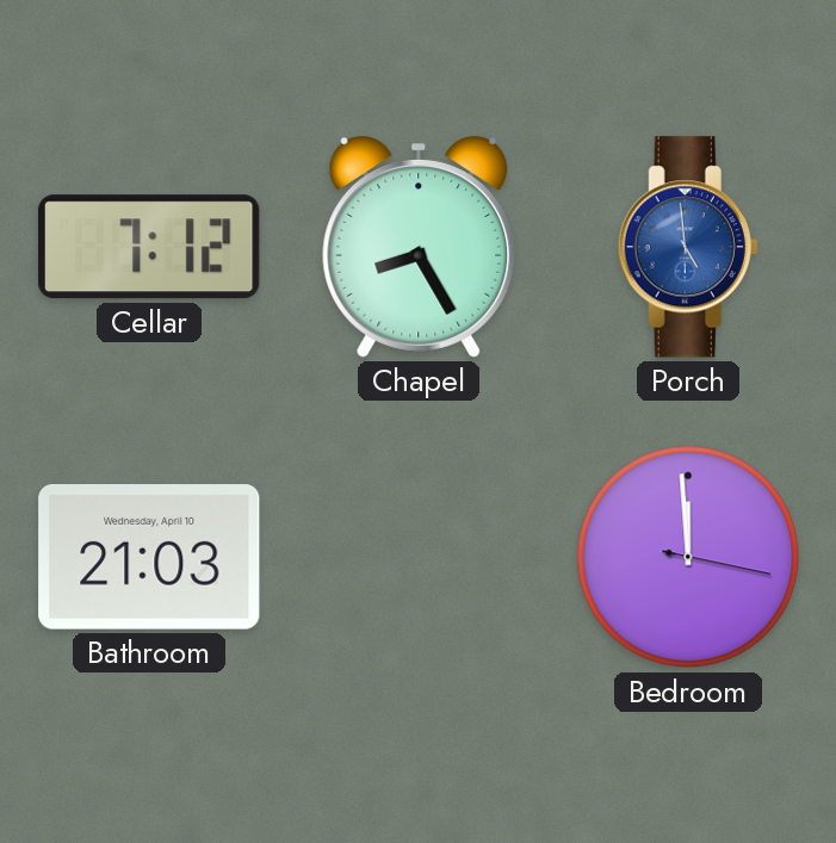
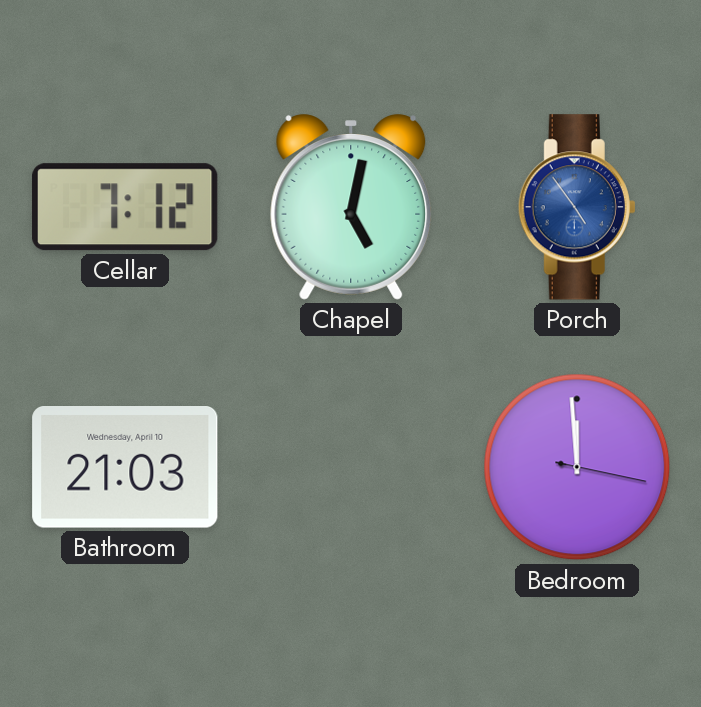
Chapel: 8:25 -> 5:02
Porch: 4:59 -> 4:54
